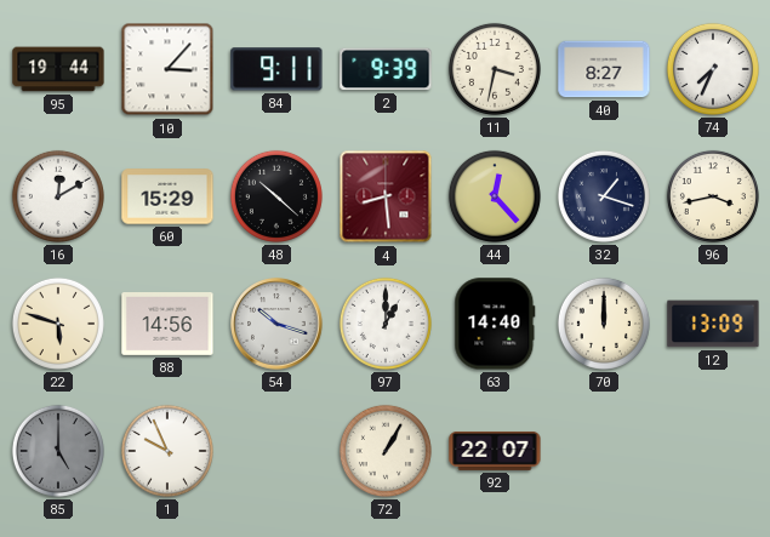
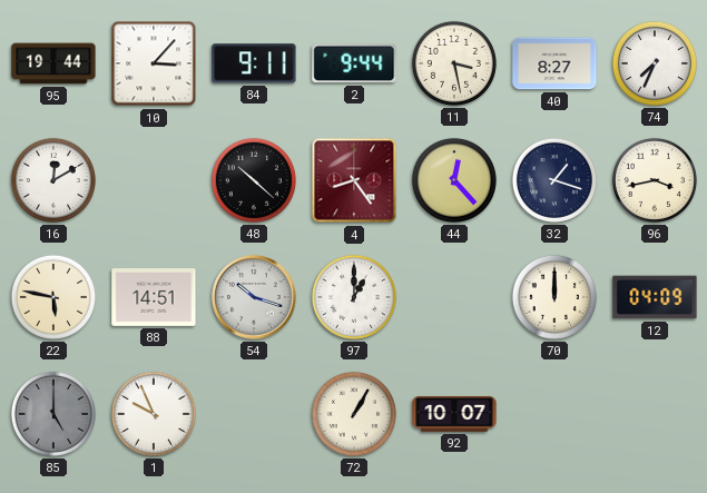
2: 9:39 -> 9:44
11: 3:32 -> 3:28
60: 15:29 -> none
4: 8:29 -> 8:24
22: 5:48 -> 5:47
88: 14:56 -> 14:51
63: 14:40 -> none
12: 13:09 -> 04:09
92: 22:07 -> 10:07
